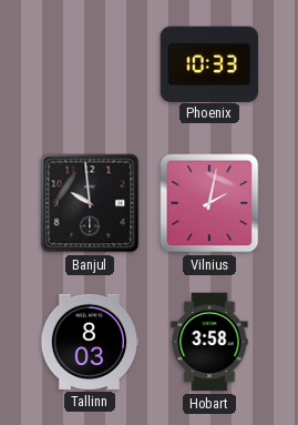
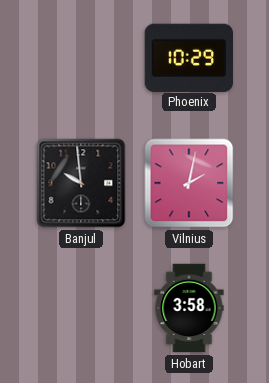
Phoenix: 10:33 -> 10:29
Tallinn: 8:03 -> none
